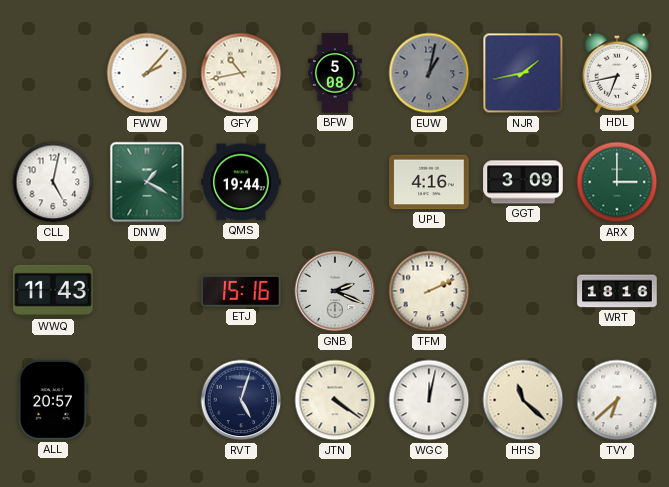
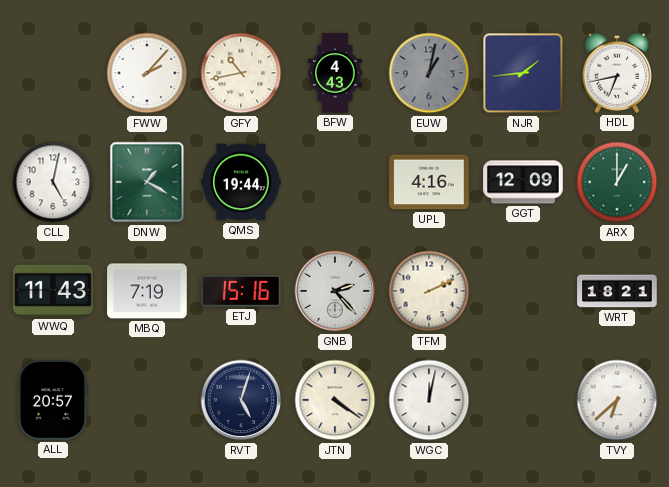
BFW: 5:08 -> 4:43
NJR: 1:43 -> 1:44
GGT: 3:09 -> 12:09
ARX: 3:00 -> 1:00
MBQ: none -> 7:19
GNB: 2:19 -> 2:23
WRT: 18:16 -> 18:21
HHS: 11:22 -> none
